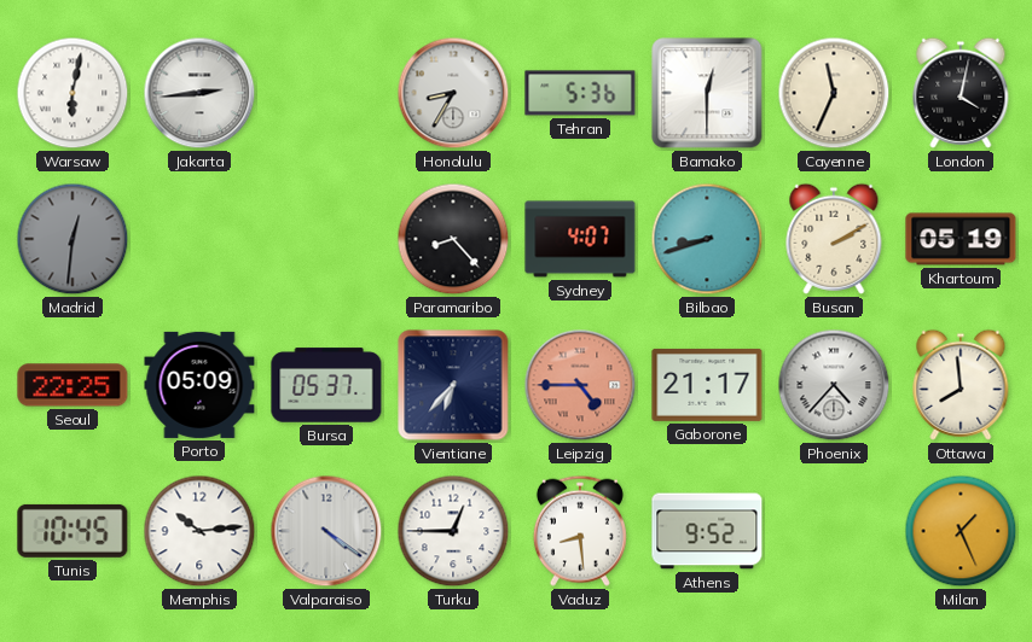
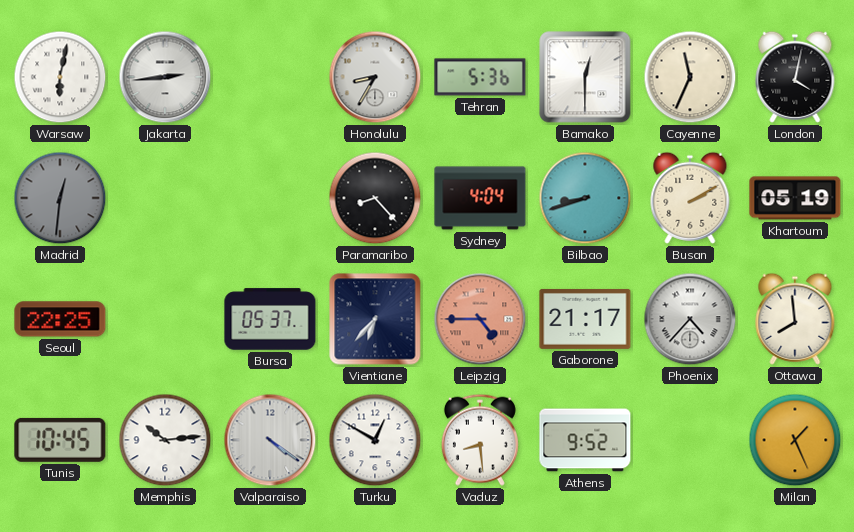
Sydney: 4:07 -> 4:04
Porto: 05:09 -> none
Turku: 12:45 -> 12:50
